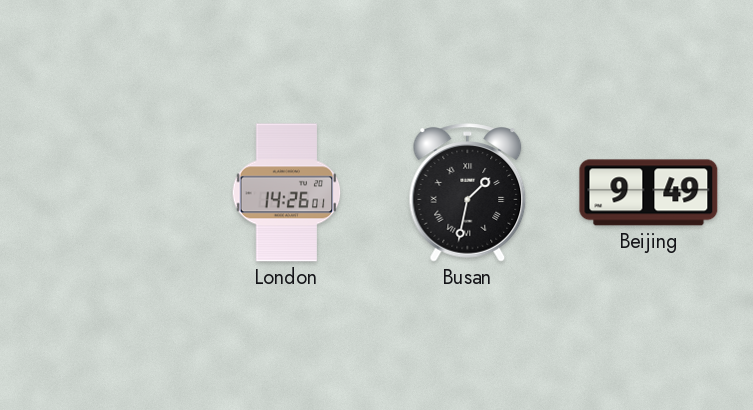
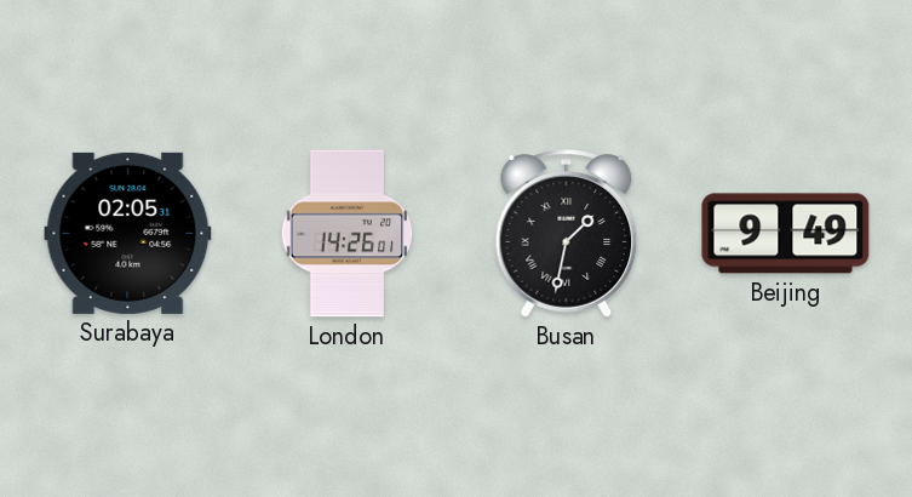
Surabaya: none -> 02:05
